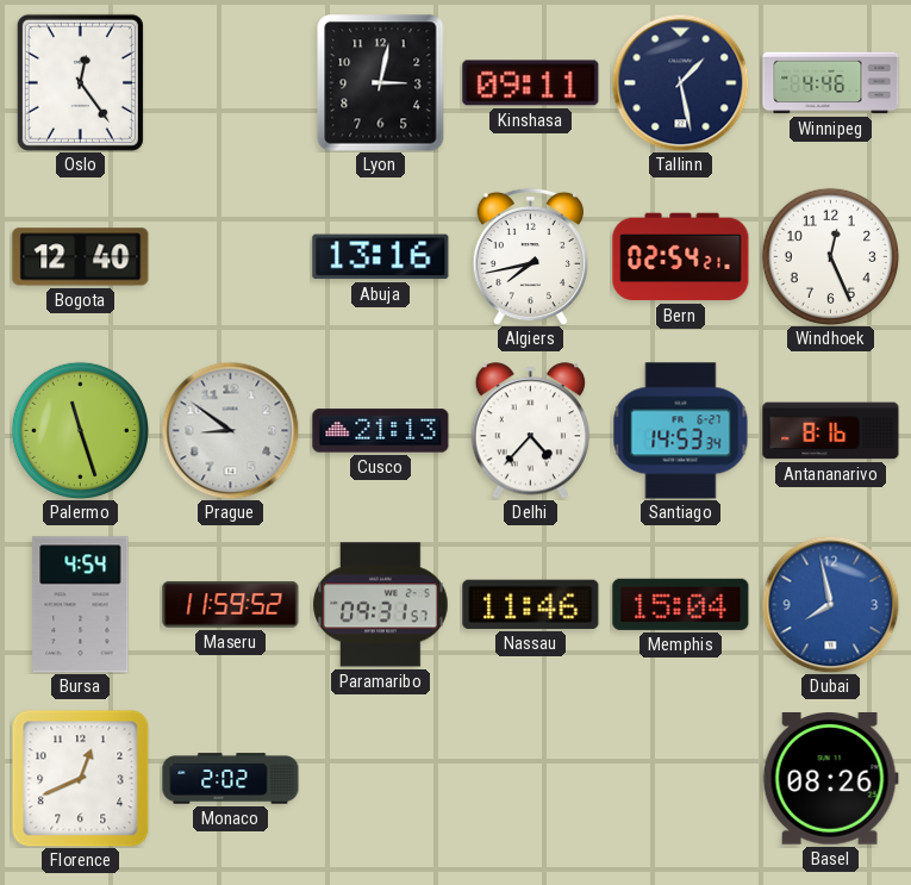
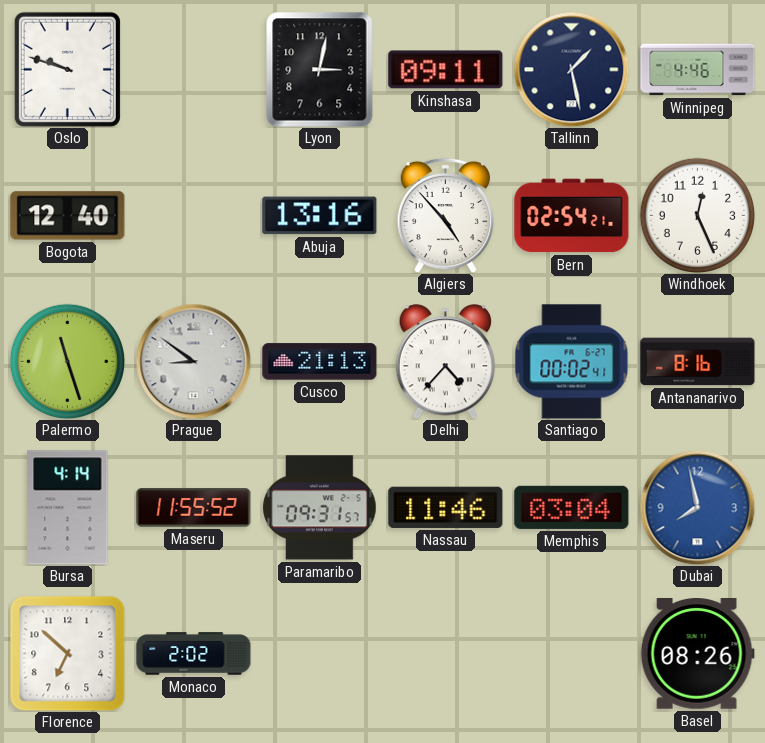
Oslo: 12:24 -> 9:48
Algiers: 7:43 -> 4:53
Santiago: 14:53 -> 00:02
Bursa: 4:54 -> 4:14
Maseru: 11:59 -> 11:55
Memphis: 15:04 -> 03:04
Florence: 12:41 -> 6:52
